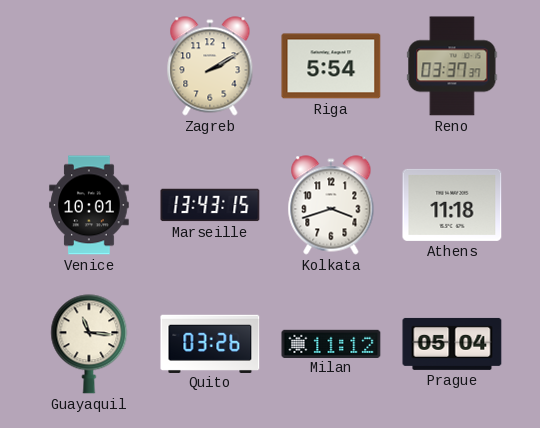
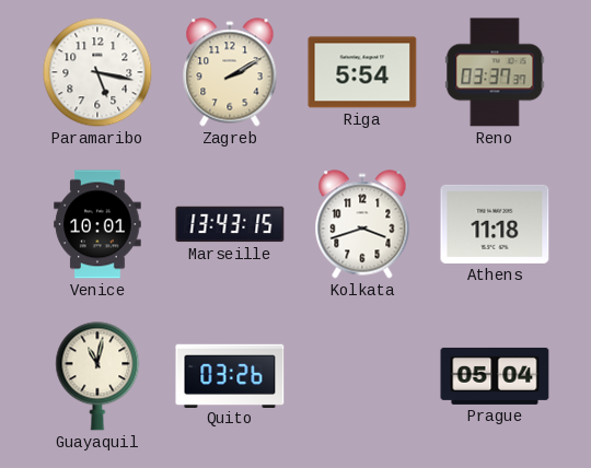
Paramaribo: none -> 5:17
Guayaquil: 11:16 -> 11:02
Milan: 11:12 -> none
